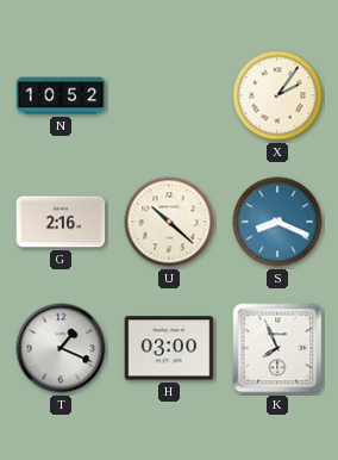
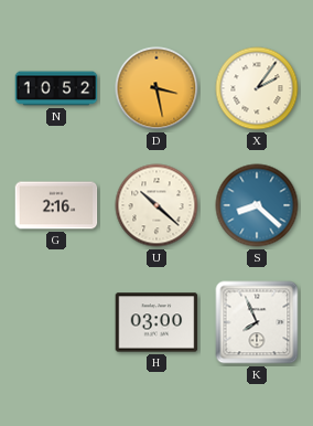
D: none -> 3:28
S: 8:19 -> 8:22
T: 1:19 -> none
